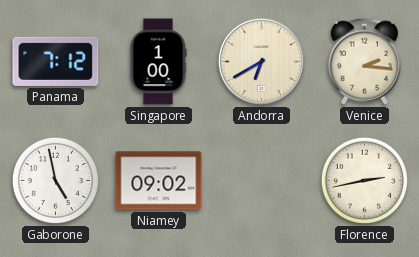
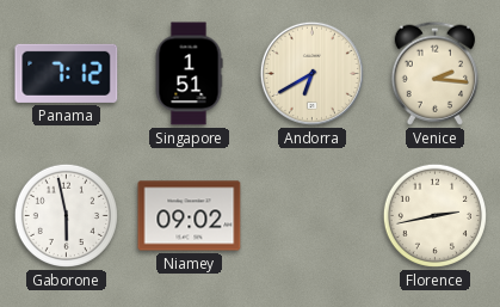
Singapore: 1:00 -> 1:51
Gaborone: 4:58 -> 5:58
